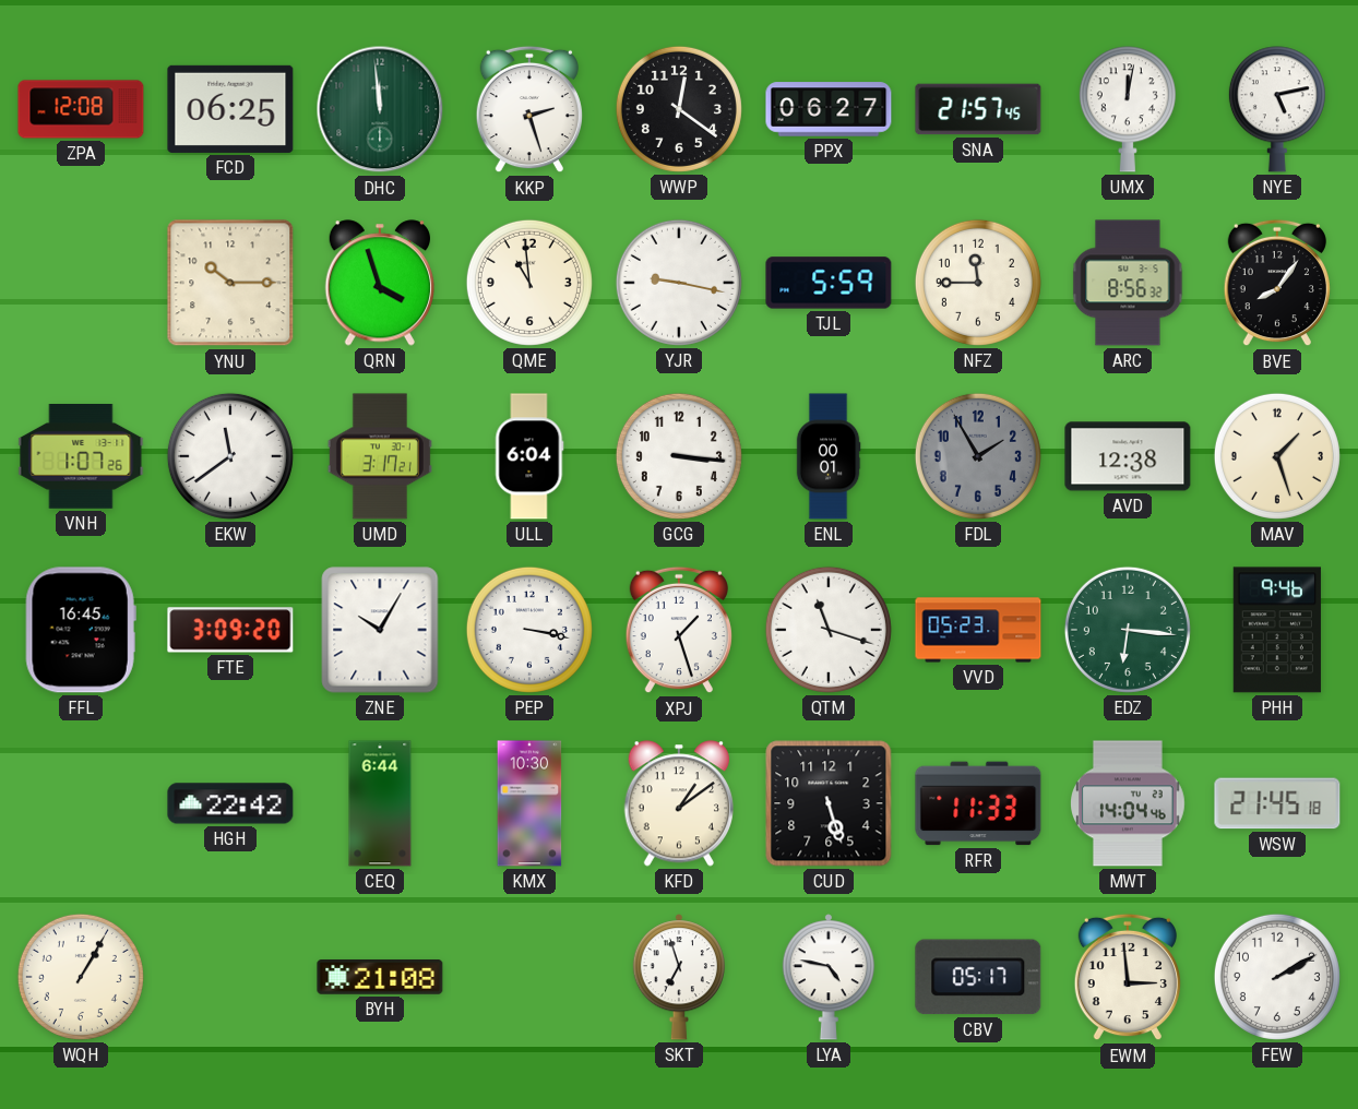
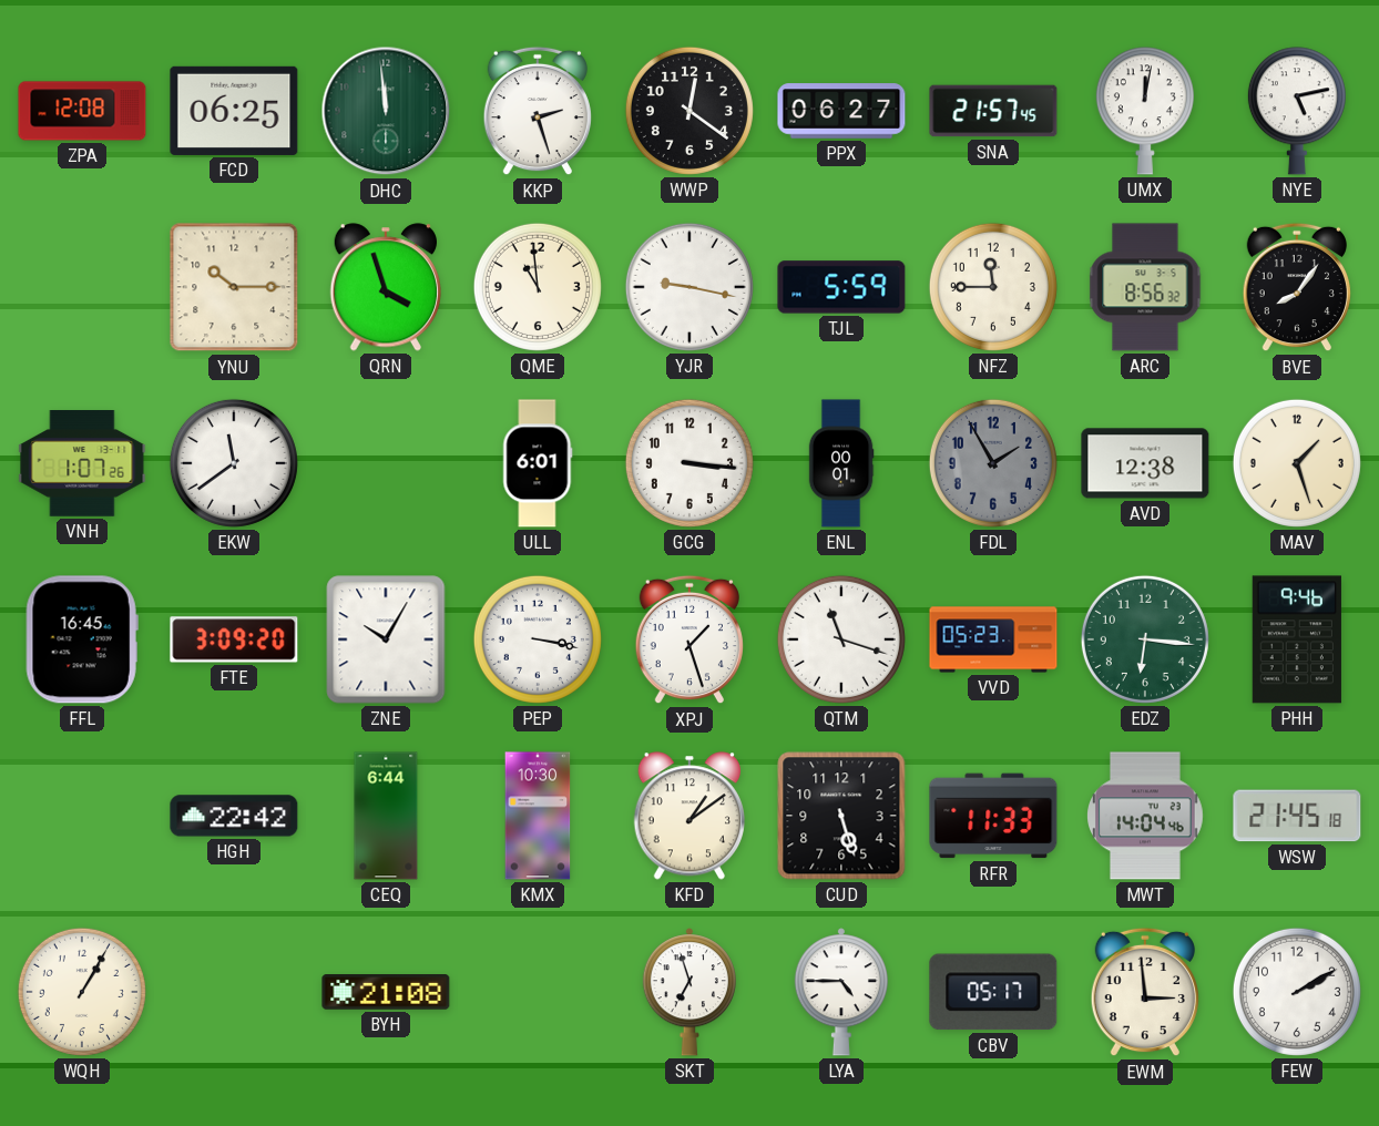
UMD: 3:17 -> none
ULL: 6:04 -> 6:01
LYA: 4:47 -> 4:45
